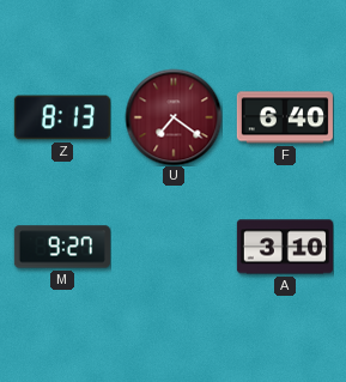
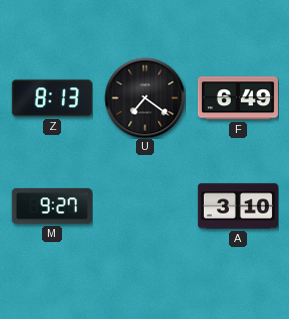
U dial: burgundy -> black
F: 6:40 -> 6:49
